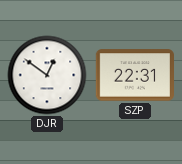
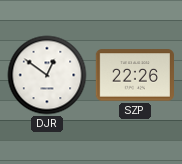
SZP: 22:31 -> 22:26
